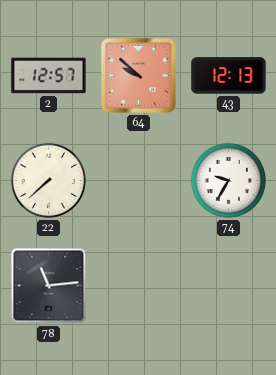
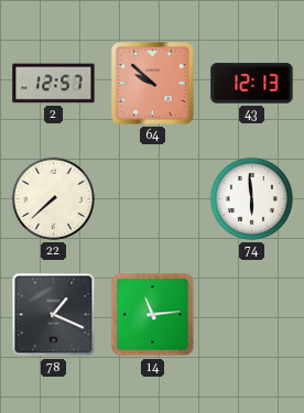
74: 9:35 -> 5:59
78: 11:14 -> 1:19
14: none -> 11:14
